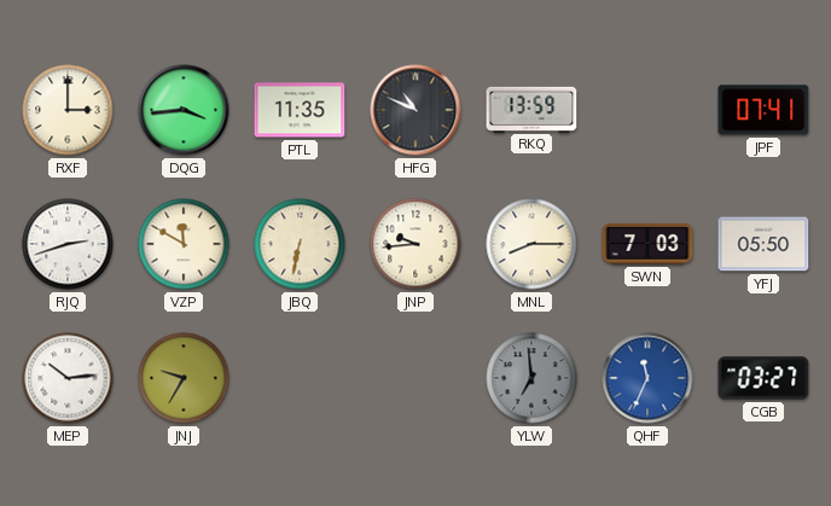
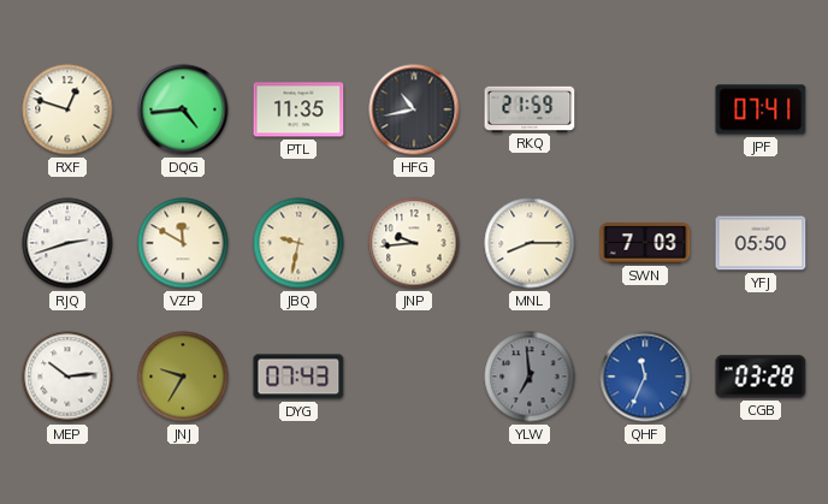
RXF: 3:00 -> 12:48
DQG: 3:44 -> 4:44
HFG: 10:49 -> 10:43
RKQ: 13:59 -> 21:59
JBQ: 6:32 -> 9:32
DYG: none -> 07:43
CGB: 03:27 -> 03:28
